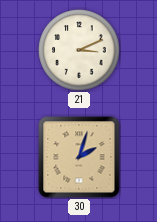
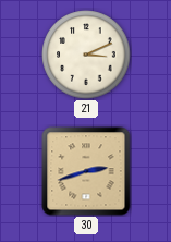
30: 2:03 -> 2:42
